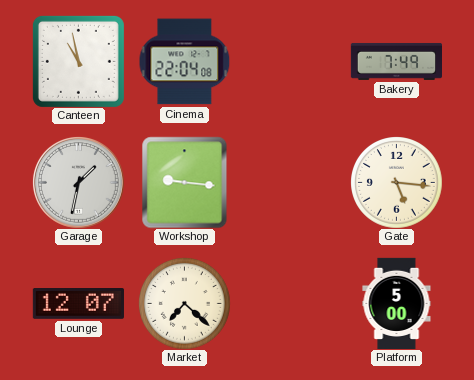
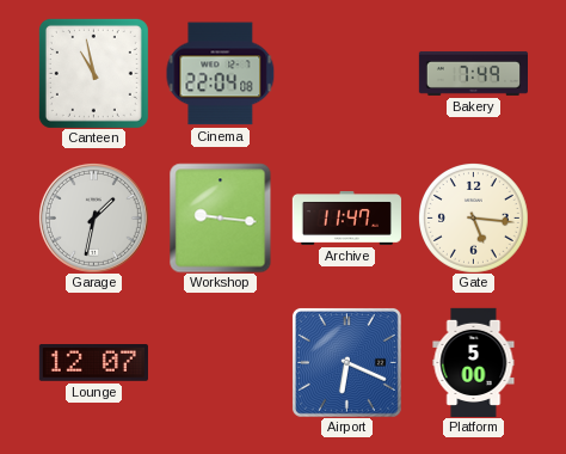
Archive: none -> 11:47
Market: 7:22 -> none
Airport: none -> 6:19
